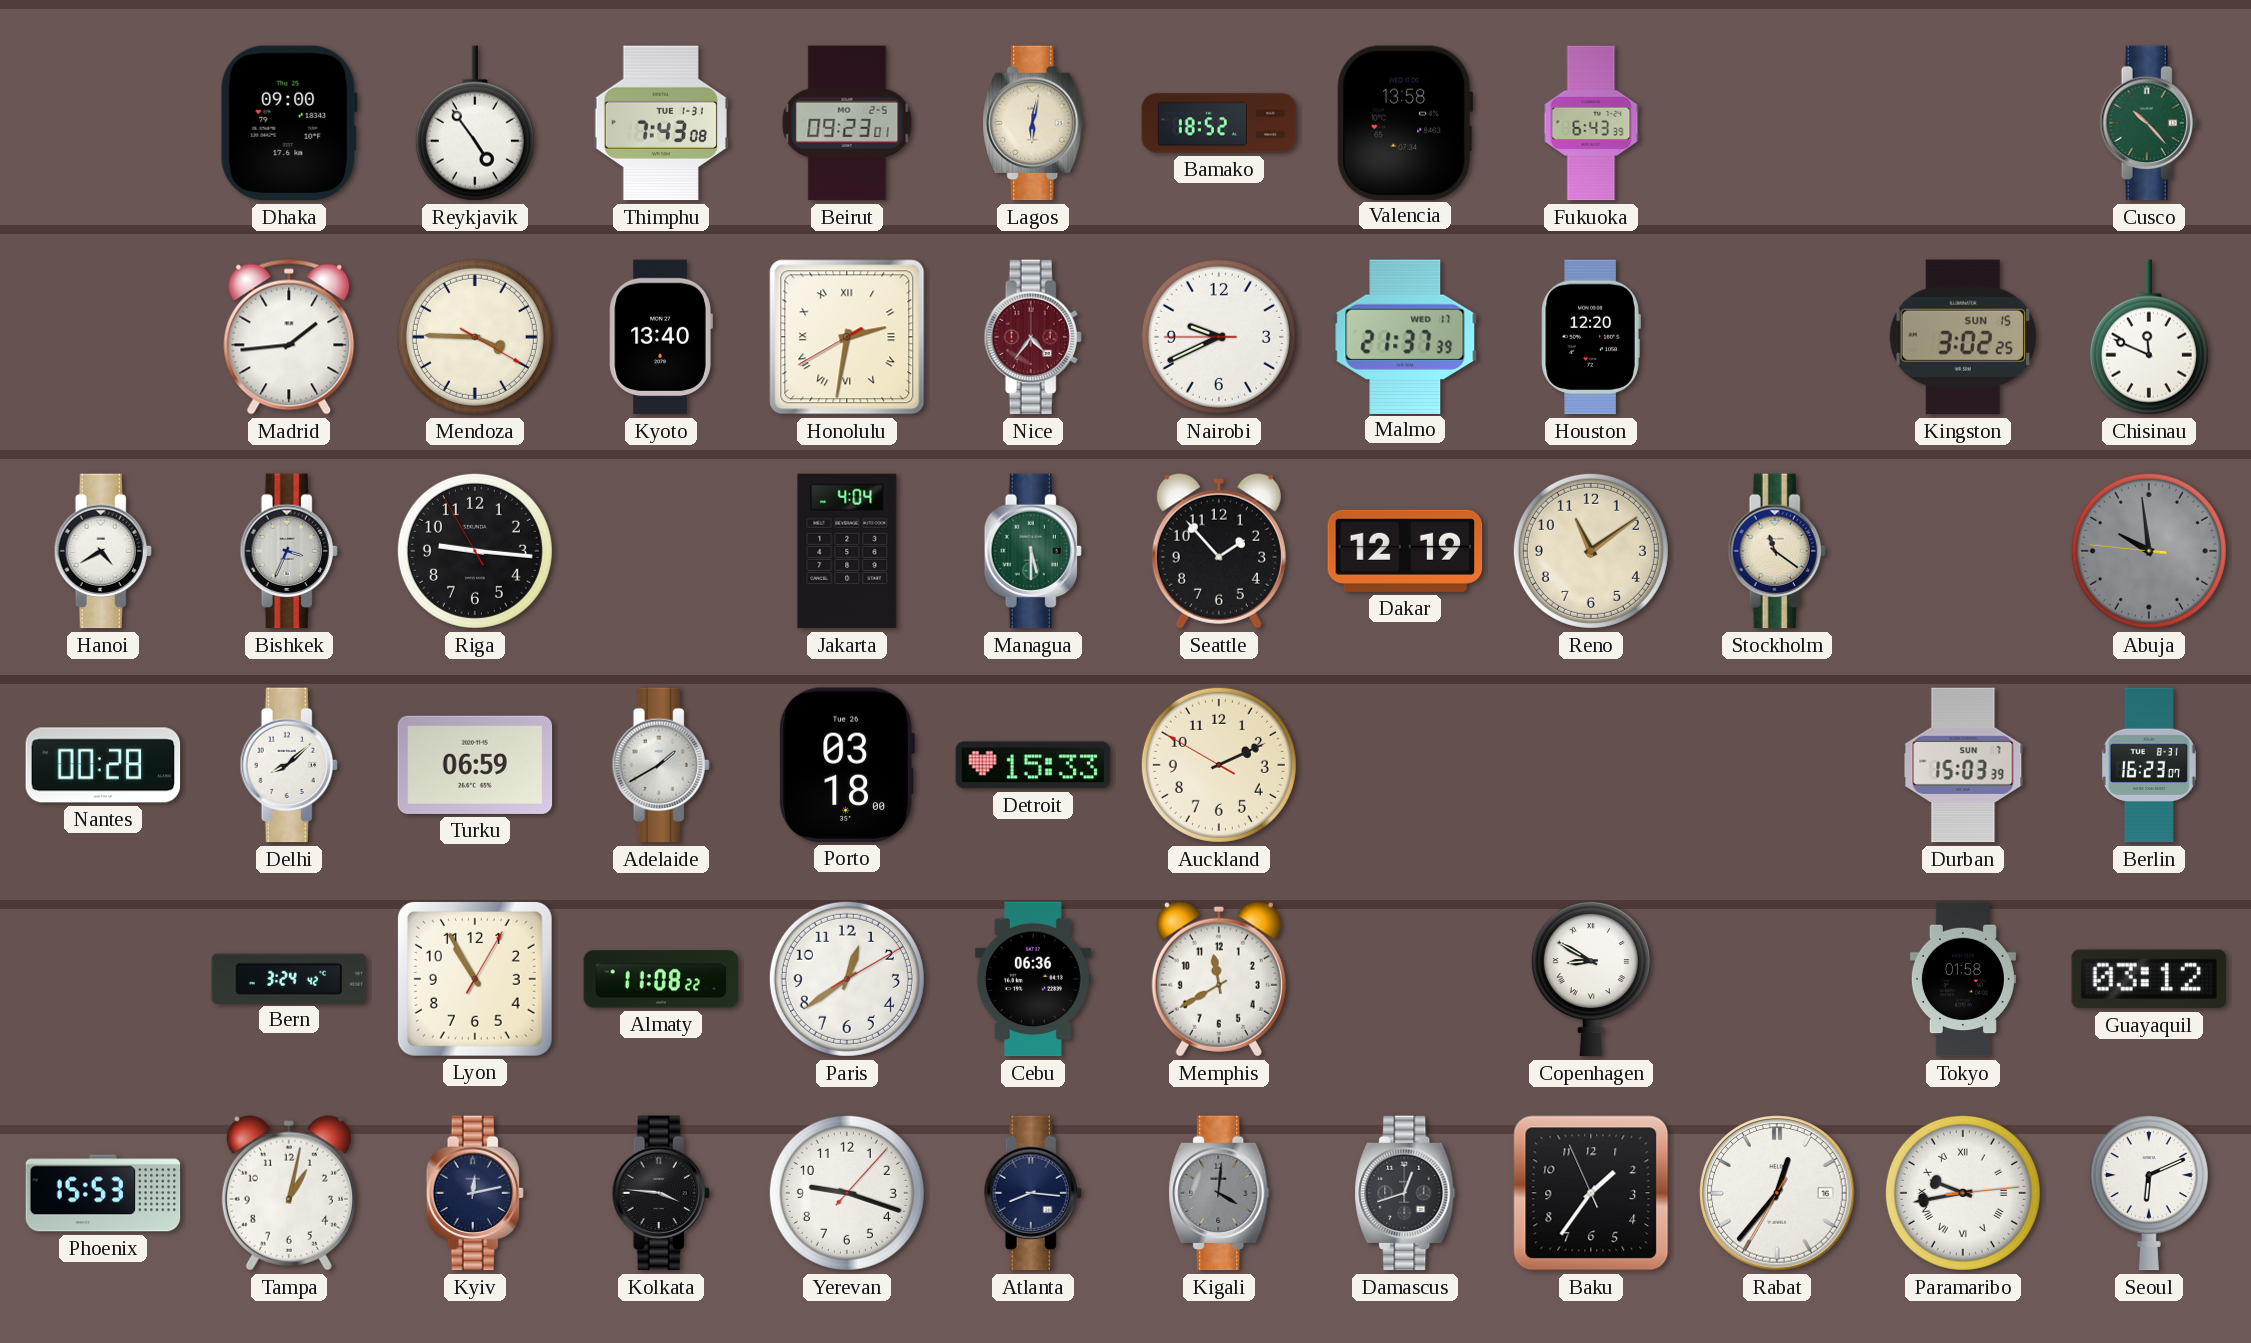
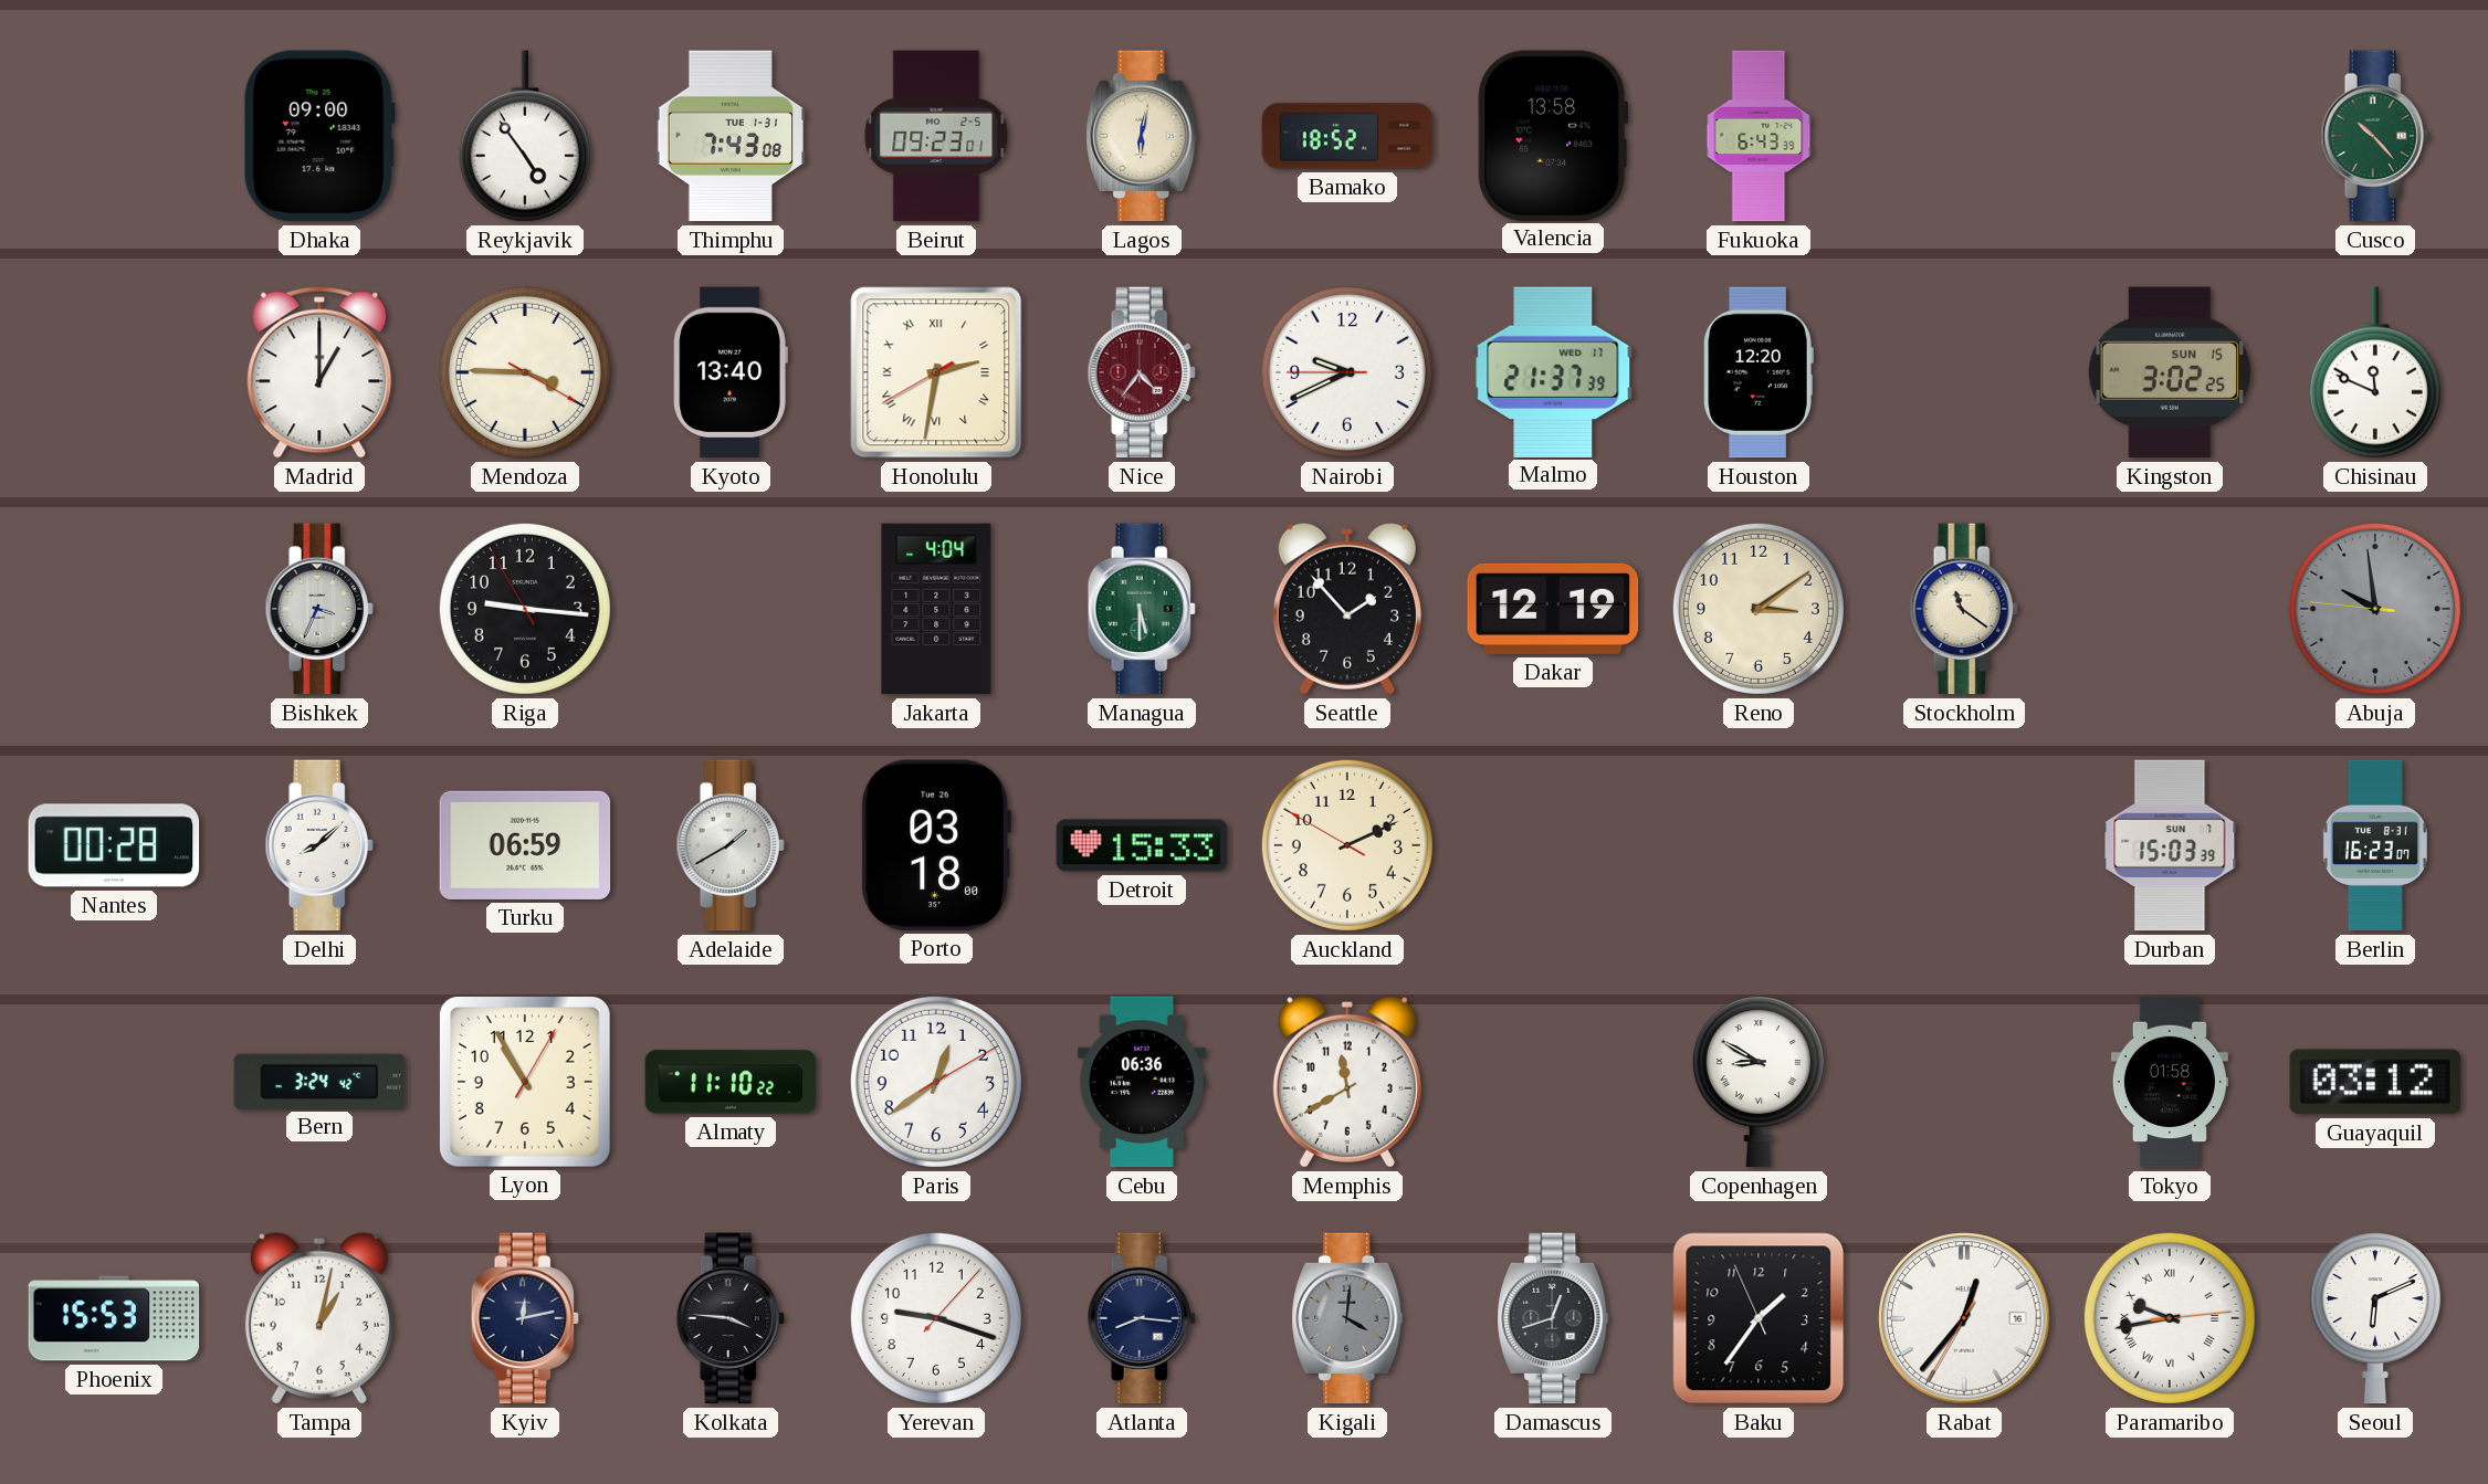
Madrid: 1:44 -> 1:00
Hanoi: 4:40 -> none
Reno: 11:09 -> 3:09
Almaty: 11:08 -> 11:10
